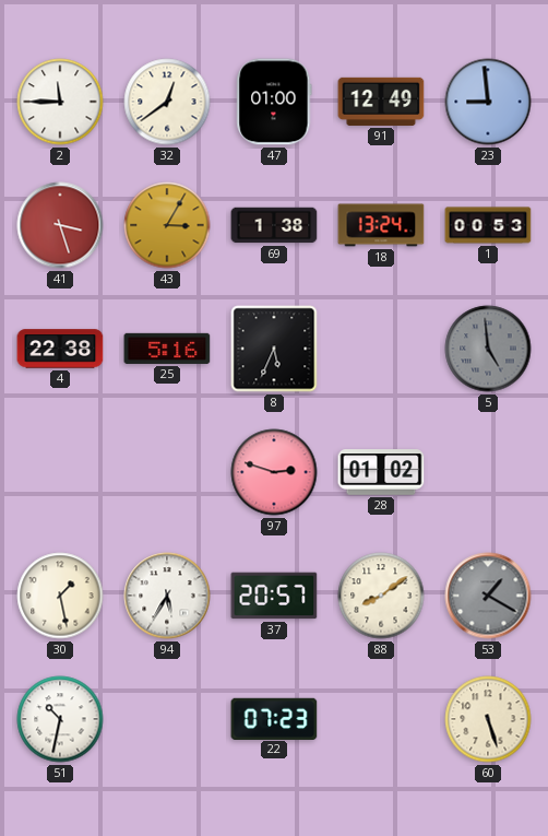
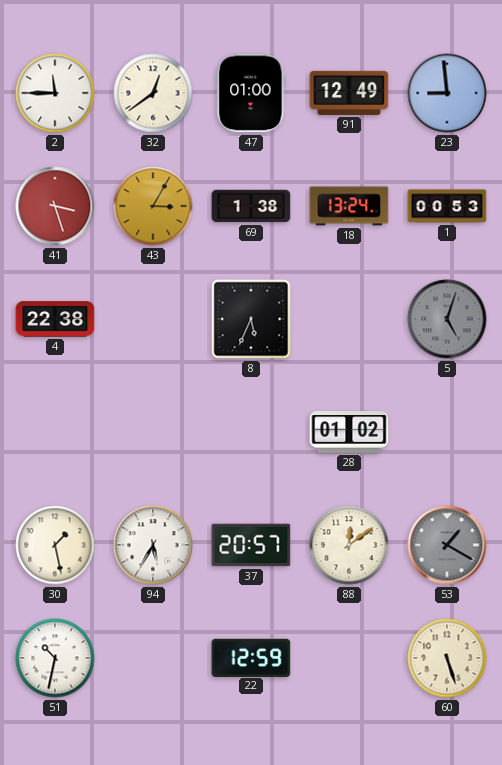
25: 5:16 -> none
5: 4:59 -> 5:03
97: 2:48 -> none
88: 8:09 -> 12:09
22: 07:23 -> 12:59
